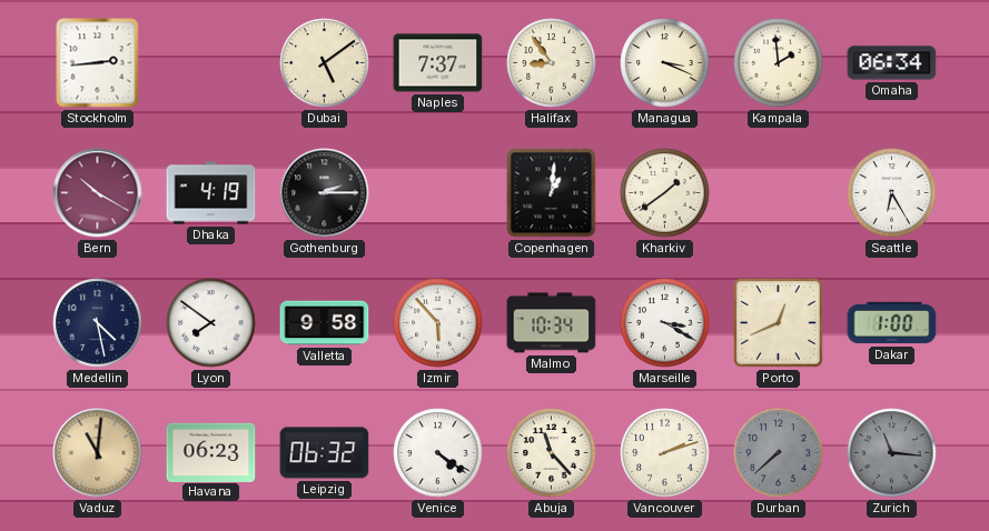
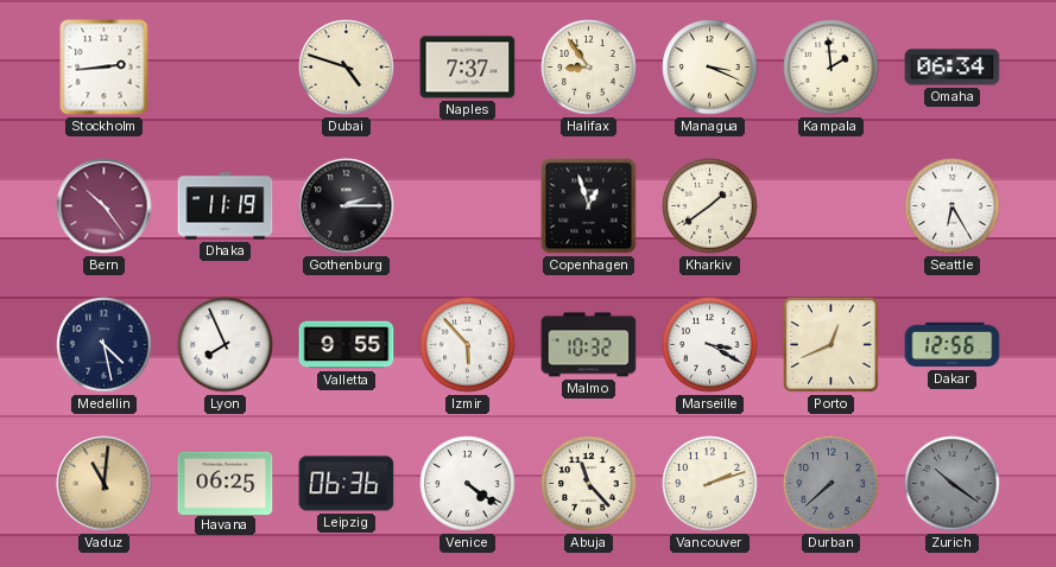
Dubai: 5:09 -> 4:48
Bern: 10:20 -> 10:24
Dhaka: 4:19 -> 11:19
Copenhagen: 1:01 -> 12:57
Lyon: 7:51 -> 7:56
Valletta: 9:58 -> 9:55
Malmo: 10:34 -> 10:32
Dakar: 1:00 -> 12:56
Havana: 06:23 -> 06:25
Leipzig: 06:32 -> 06:36
Zurich: 11:16 -> 10:21
